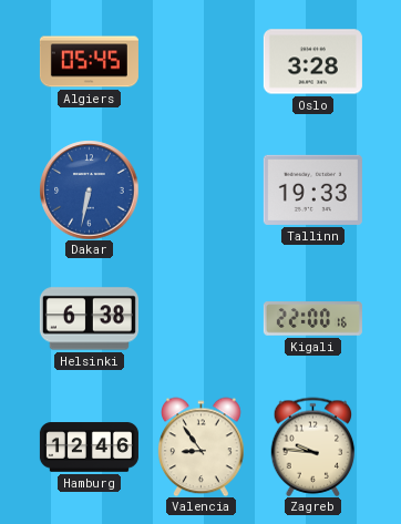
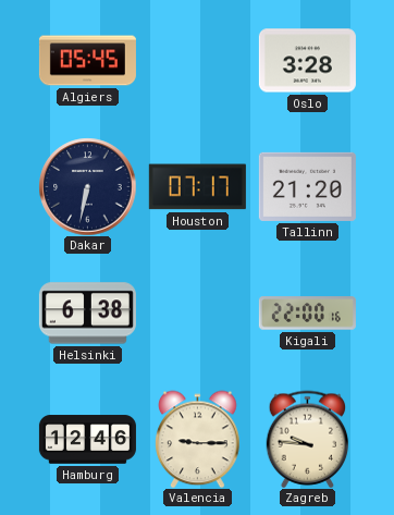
Dakar dial: blue -> navy
Houston: none -> 07:17
Tallinn: 19:33 -> 21:20
Valencia: 8:54 -> 9:15
